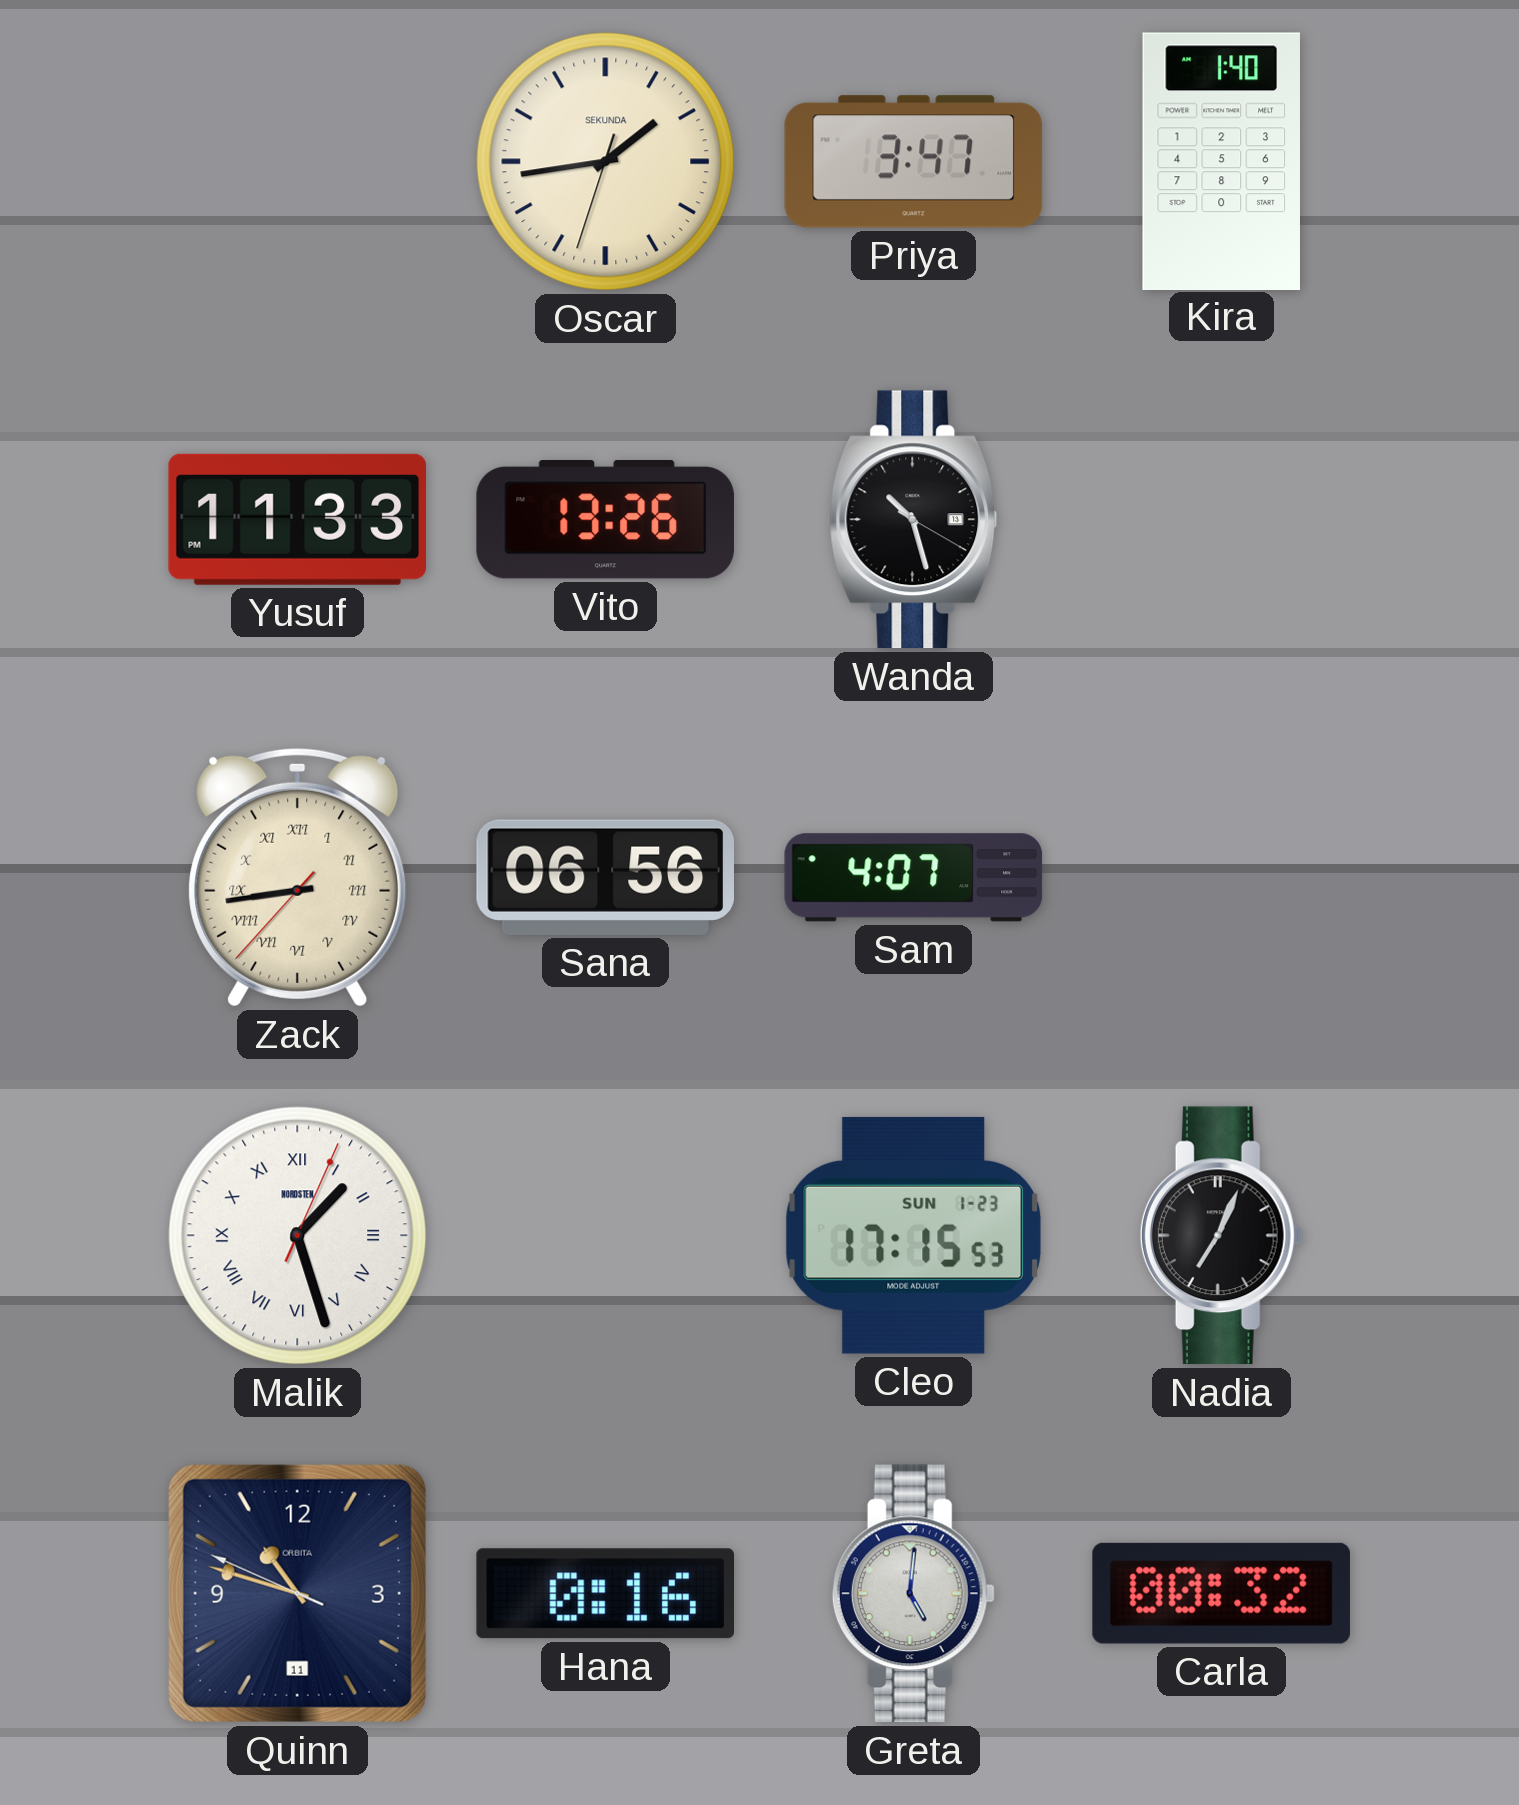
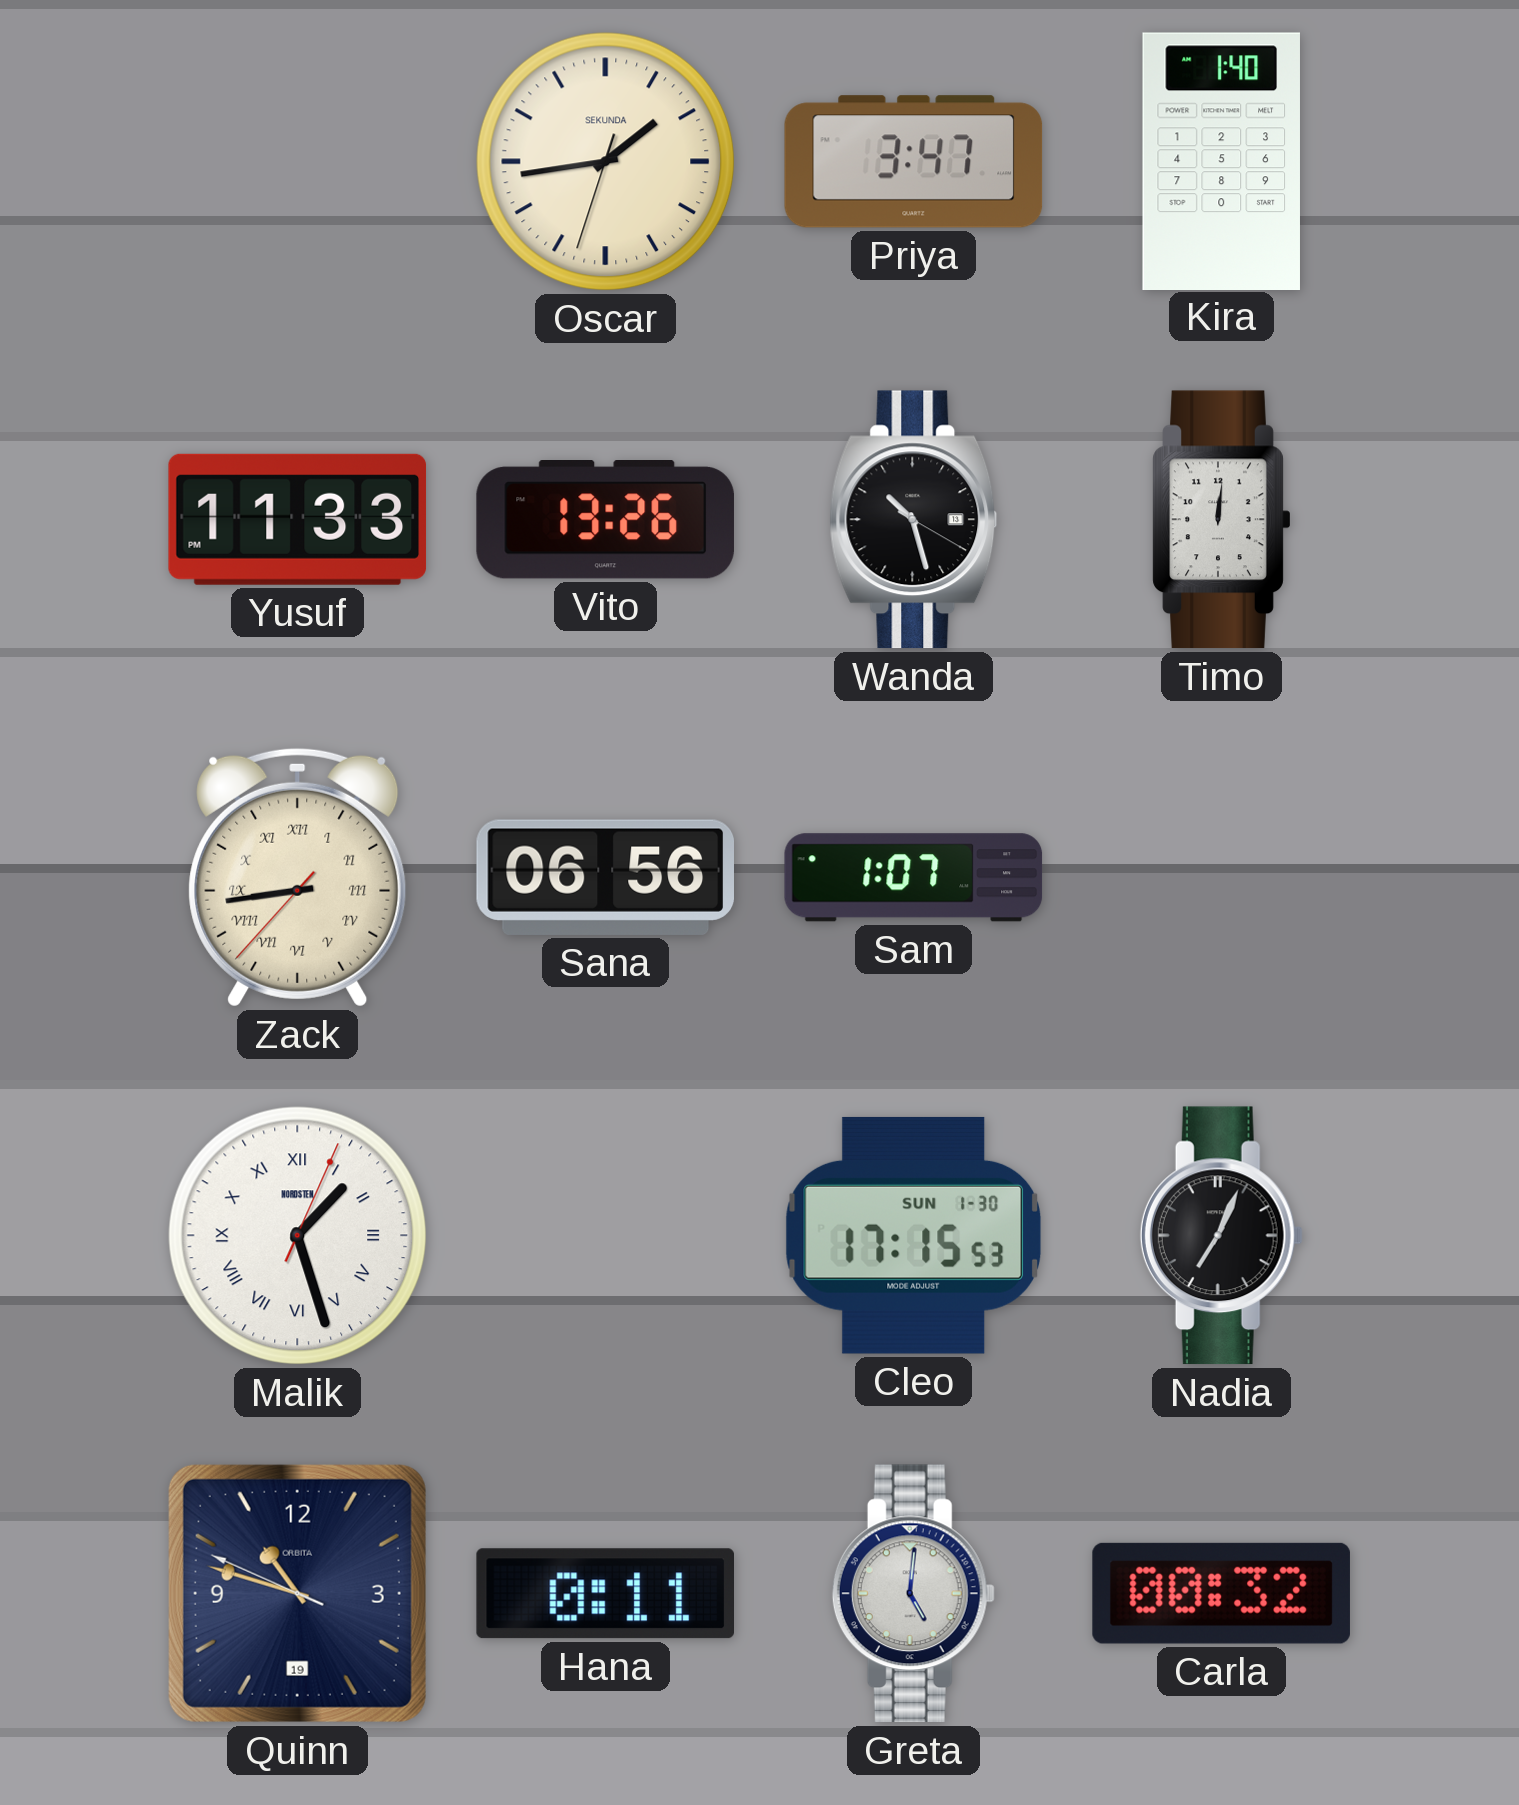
Timo: none -> 12:01
Sam: 4:07 -> 1:07
Cleo date: SUN 1-23 -> SUN 1-30
Quinn date: 11 -> 19
Hana: 0:16 -> 0:11
